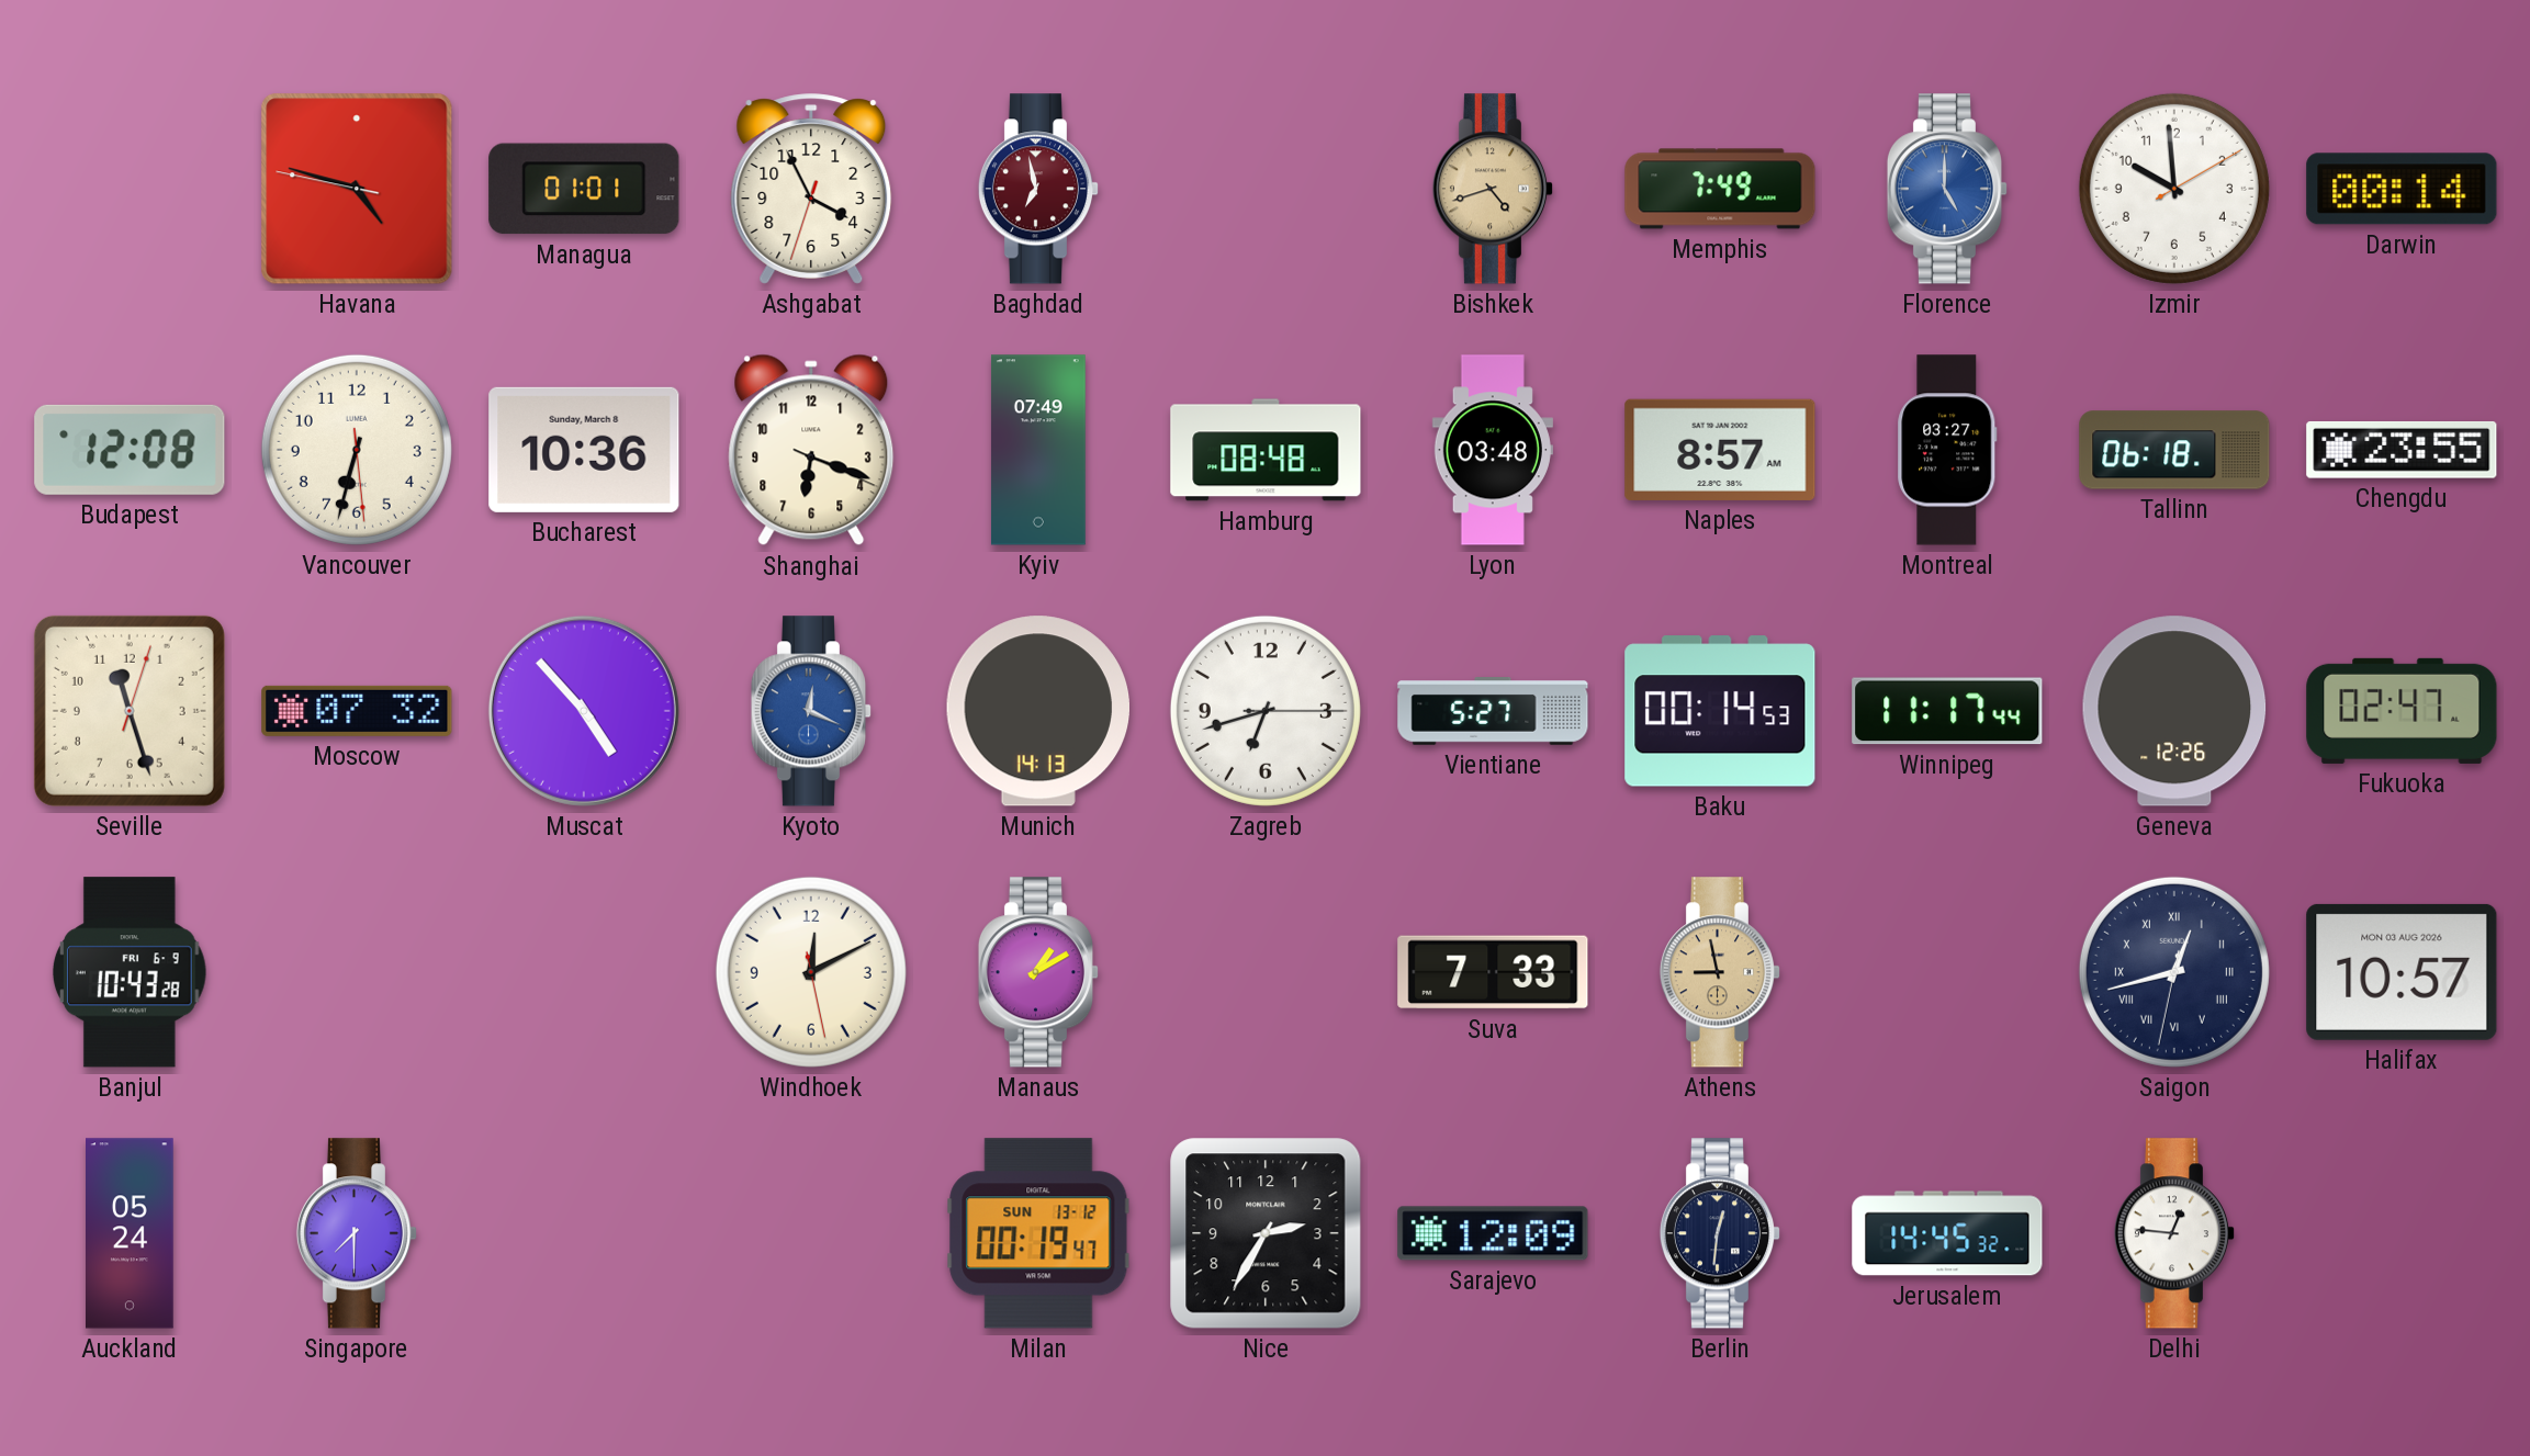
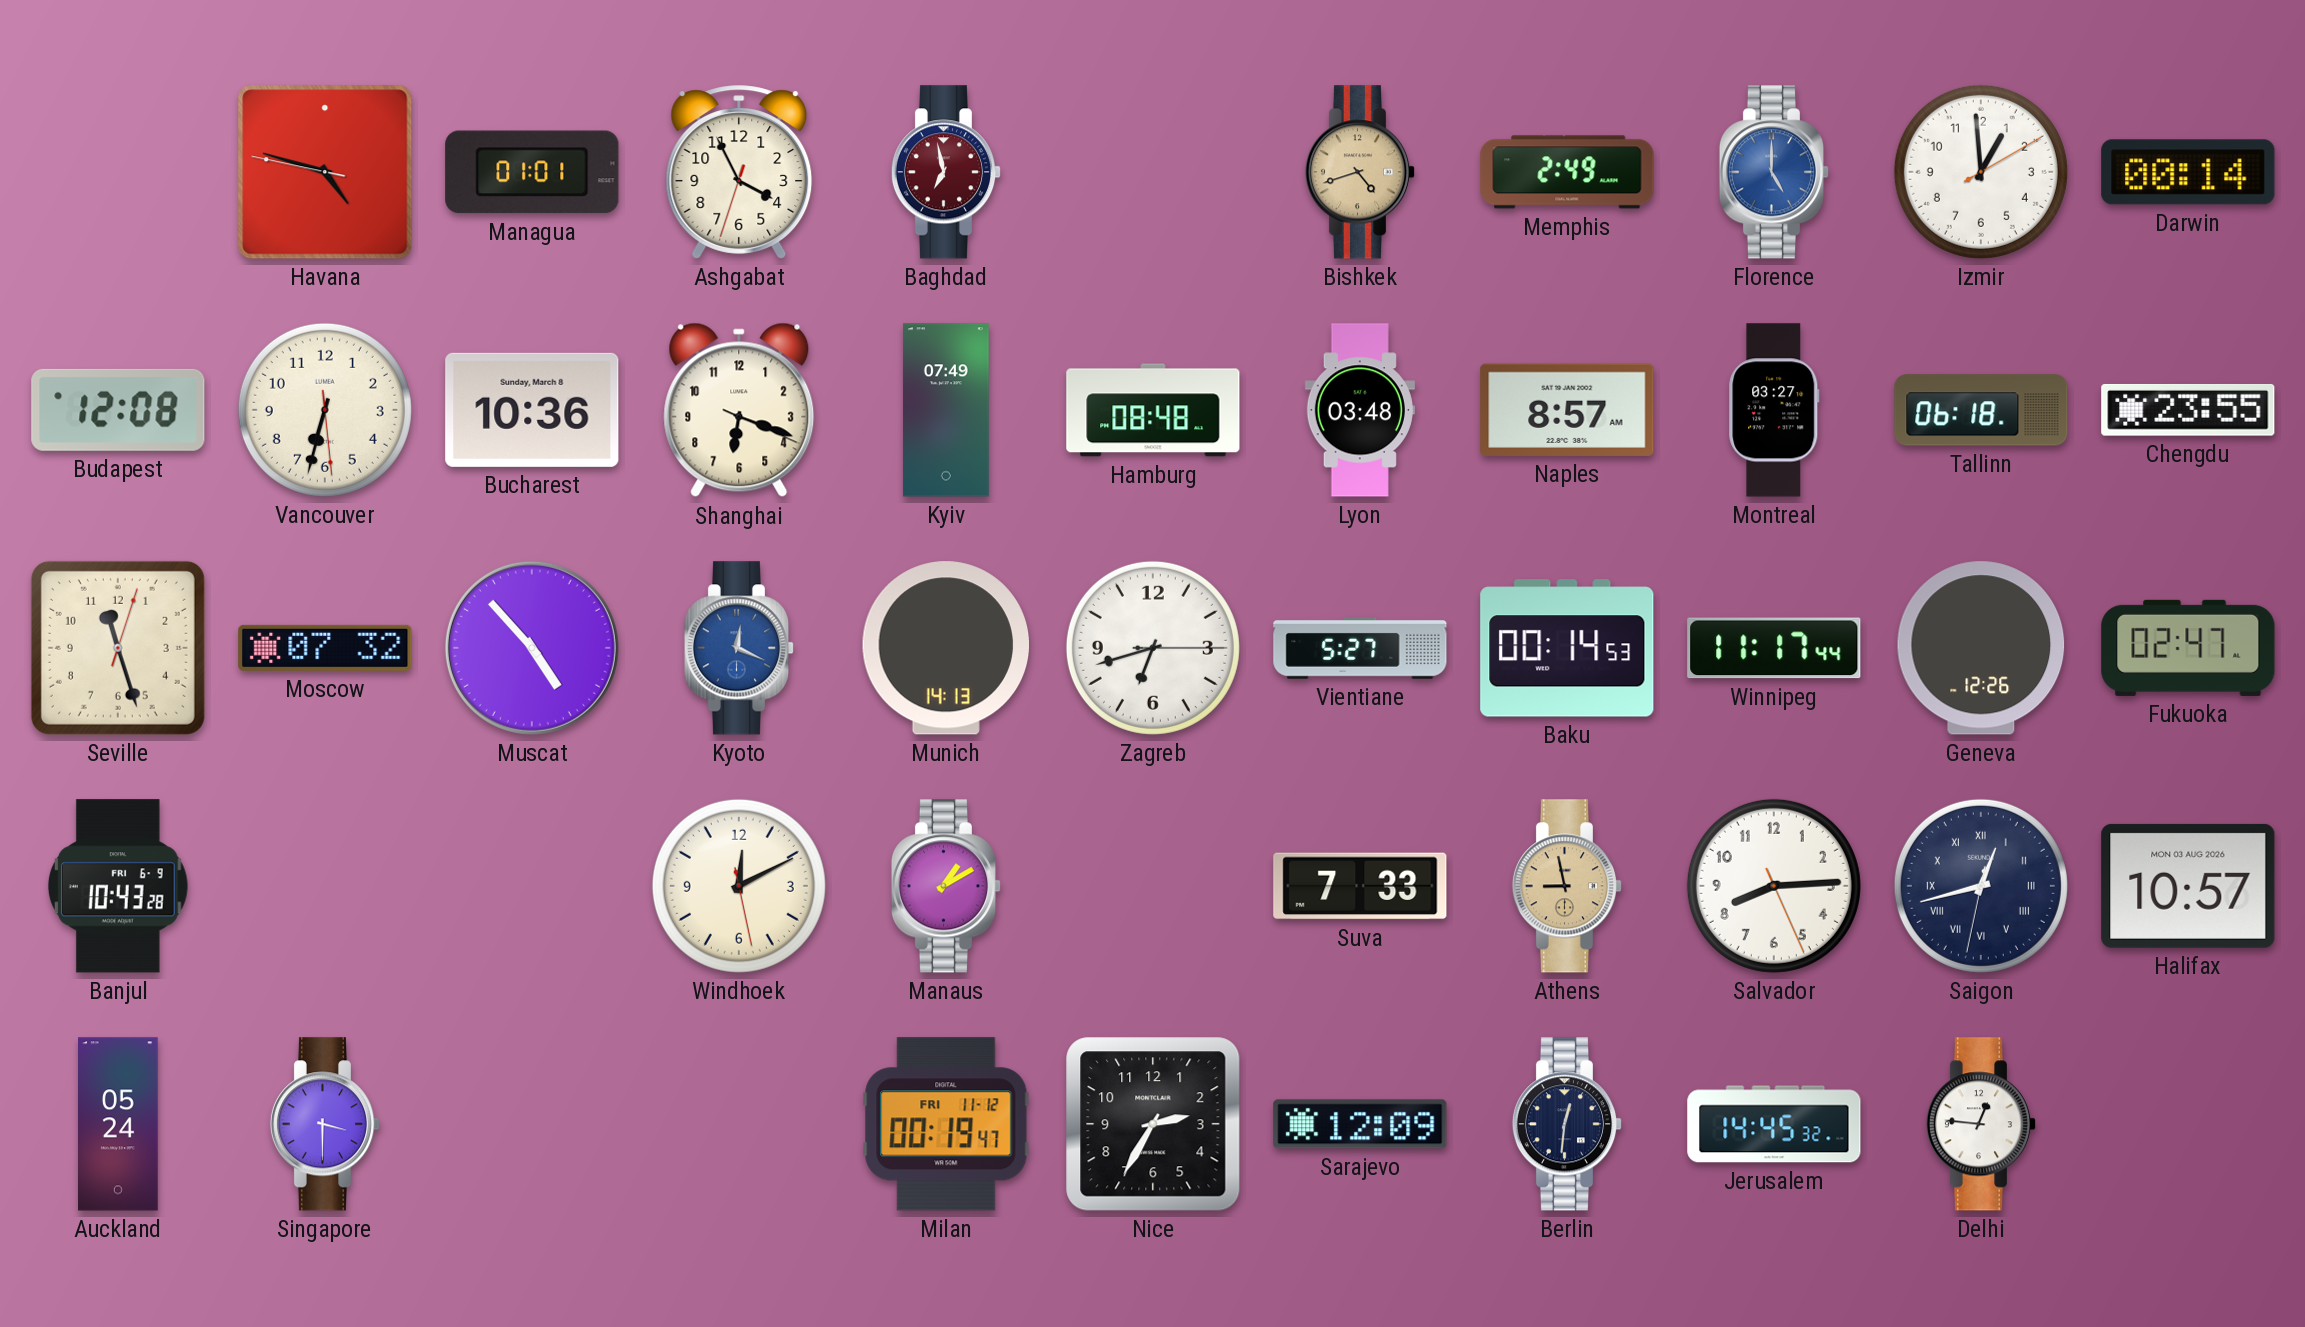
Memphis: 7:49 -> 2:49
Izmir: 9:59 -> 12:59
Salvador: none -> 8:14
Singapore: 7:30 -> 3:30
Milan date: SUN 13-12 -> FRI 11-12
